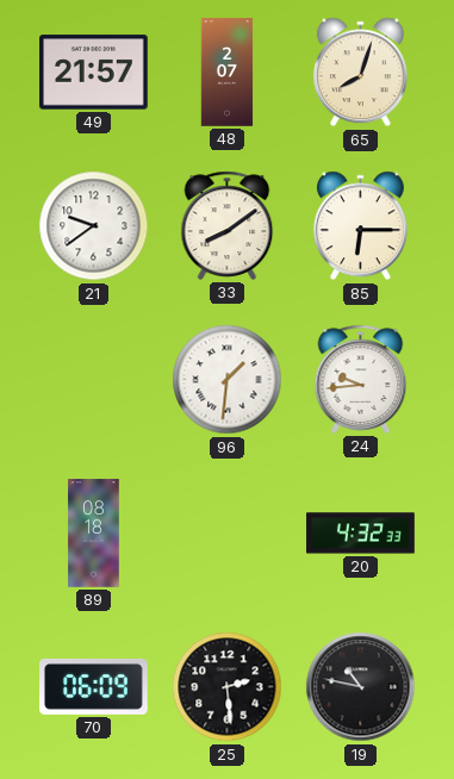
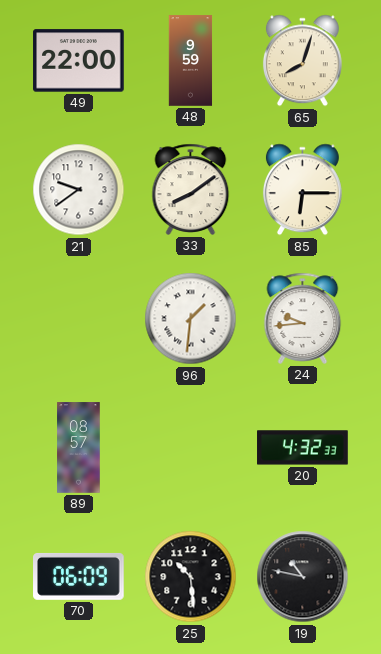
49: 21:57 -> 22:00
48: 2:07 -> 9:59
89: 08:18 -> 08:57
25: 2:29 -> 10:29
